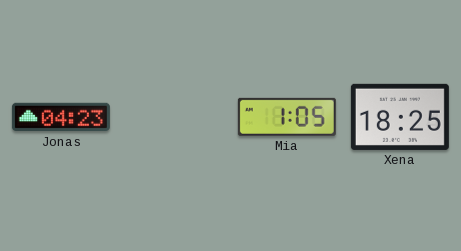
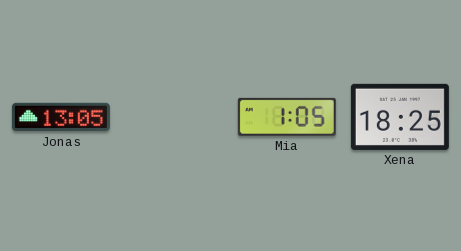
Jonas: 04:23 -> 13:05
